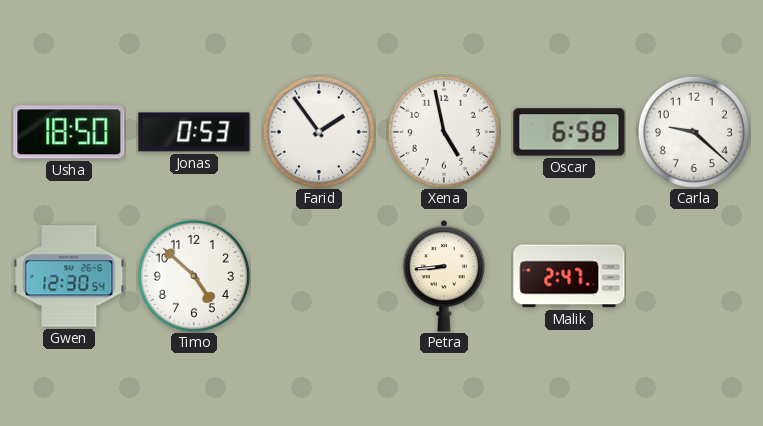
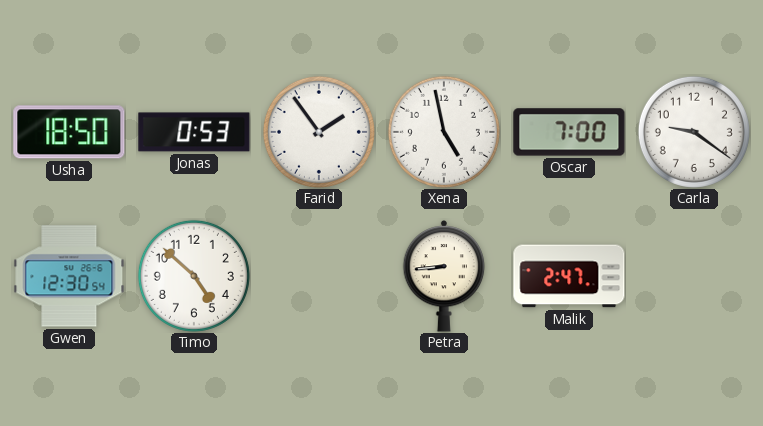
Oscar: 6:58 -> 7:00
Carla: 9:22 -> 9:21
